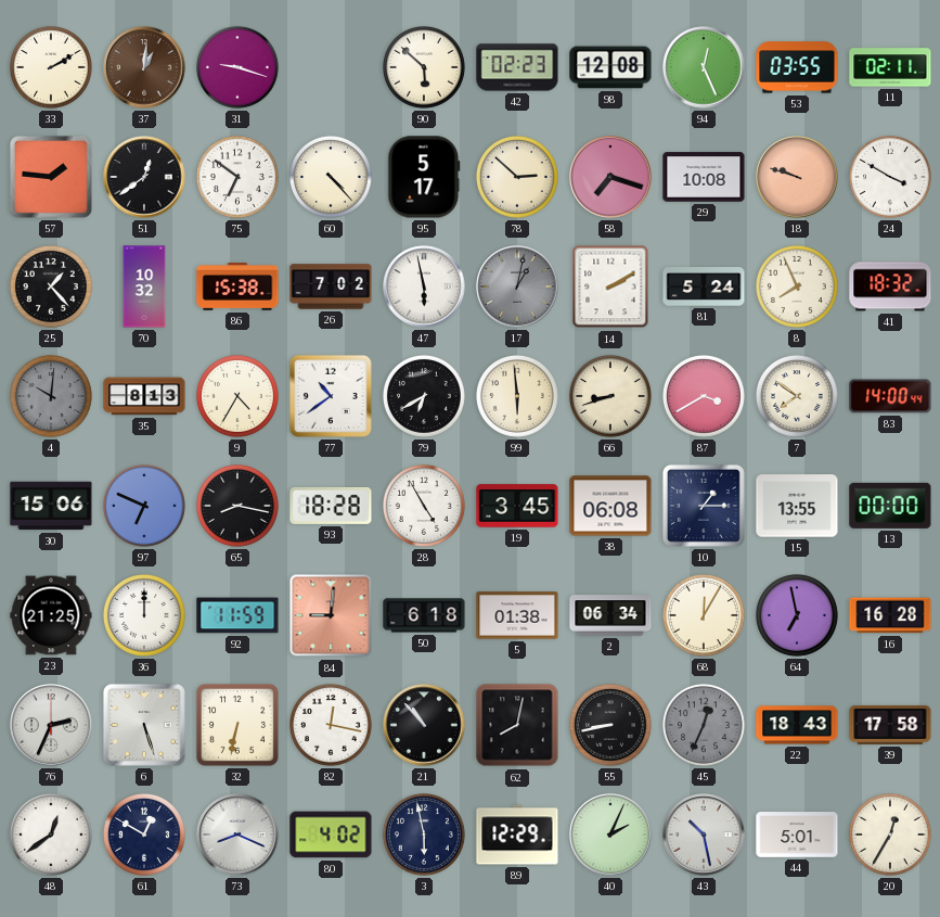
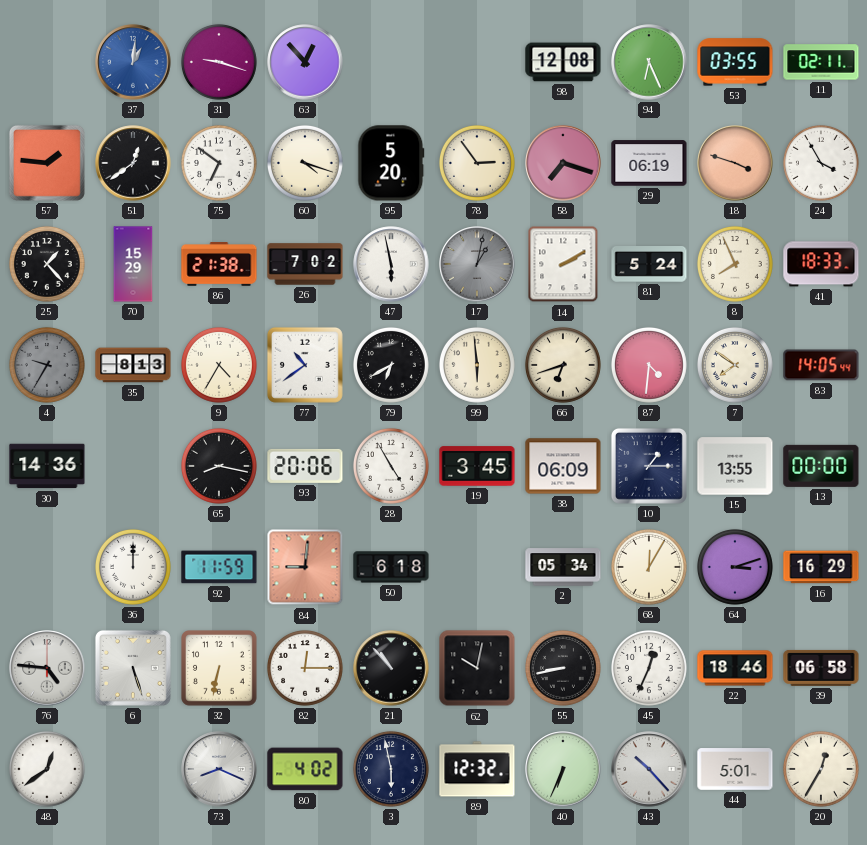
33: 2:10 -> none
37 dial: brown -> blue
63: none -> 12:53
90: 5:52 -> none
42: 02:23 -> none
94: 12:26 -> 6:26
60: 4:23 -> 4:18
95: 5:17 -> 5:20
78: 2:52 -> 2:54
29: 10:08 -> 06:19
18: 9:48 -> 3:48
24: 3:50 -> 3:55
70: 10:32 -> 15:29
86: 15:38 -> 21:38
41: 18:32 -> 18:33
4: 10:01 -> 9:35
66: 8:42 -> 6:42
87: 3:40 -> 4:31
83: 14:00 -> 14:05
30: 15:06 -> 14:36
97: 6:49 -> none
93: 18:28 -> 20:06
38: 06:08 -> 06:09
23: 21:25 -> none
5: 01:38 -> none
2: 06:34 -> 05:34
64: 6:58 -> 3:12
16: 16:28 -> 16:29
76: 2:34 -> 4:46
82: 12:17 -> 12:15
62: 8:02 -> 10:02
45 dial: grey -> white
22: 18:43 -> 18:46
39: 17:58 -> 06:58
61: 12:50 -> none
89: 12:29 -> 12:32
40: 2:04 -> 6:34
43: 10:28 -> 10:23
